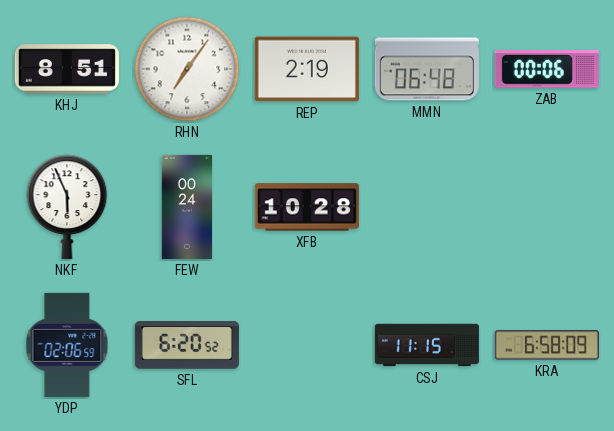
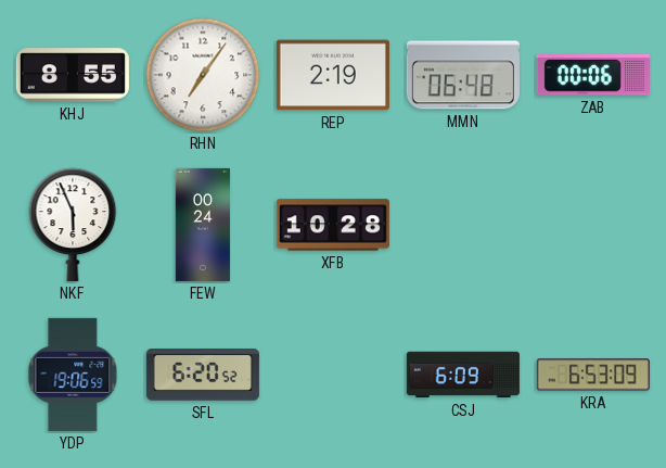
KHJ: 8:51 -> 8:55
YDP: 02:06 -> 19:06
CSJ: 11:15 -> 6:09
KRA: 6:58 -> 6:53
